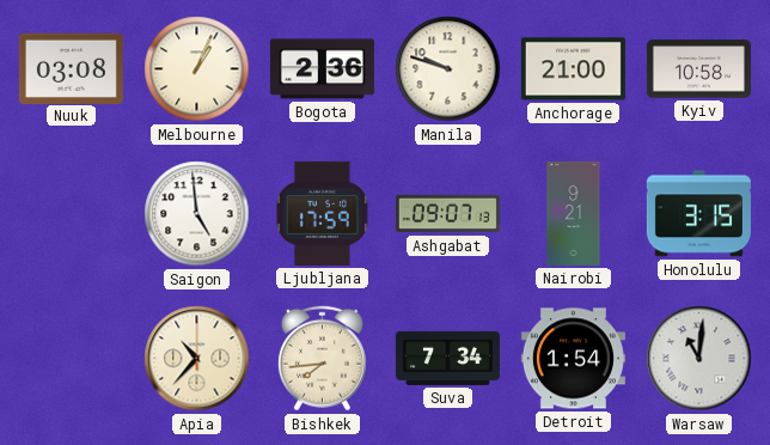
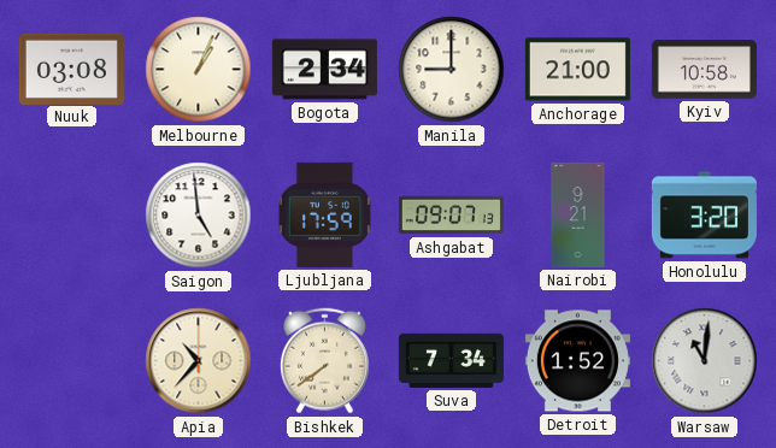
Bogota: 2:36 -> 2:34
Manila: 9:48 -> 9:00
Honolulu: 3:15 -> 3:20
Bishkek: 7:44 -> 7:39
Detroit: 1:54 -> 1:52
